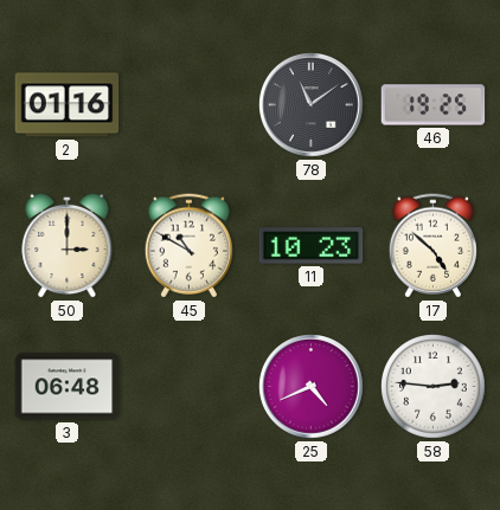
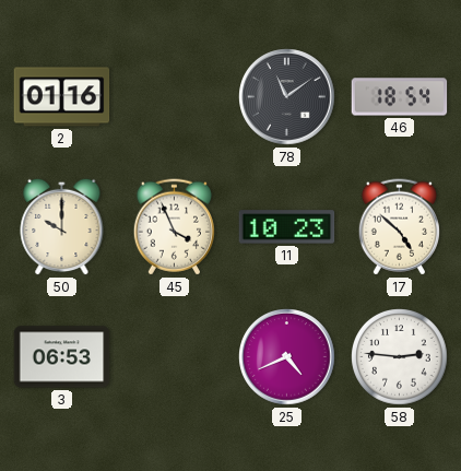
46: 19:25 -> 18:54
50: 3:00 -> 10:00
45: 10:50 -> 3:56
3: 06:48 -> 06:53
